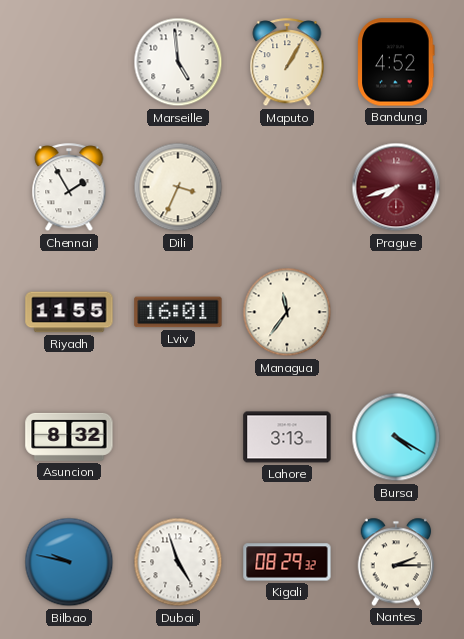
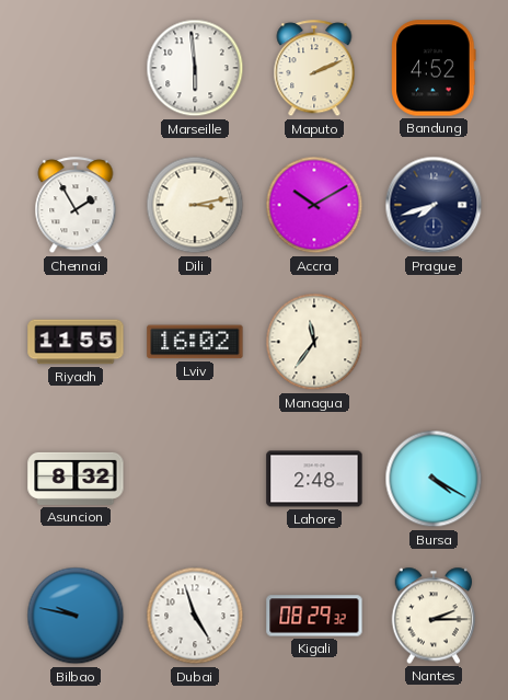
Marseille: 4:59 -> 5:59
Maputo: 1:05 -> 2:11
Dili: 3:34 -> 3:13
Accra: none -> 10:10
Prague dial: burgundy -> navy
Lviv: 16:01 -> 16:02
Lahore: 3:13 -> 2:48
